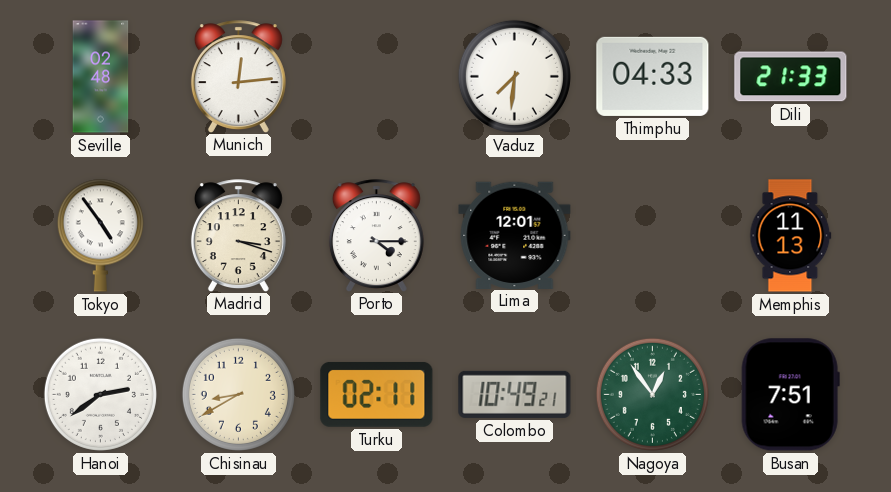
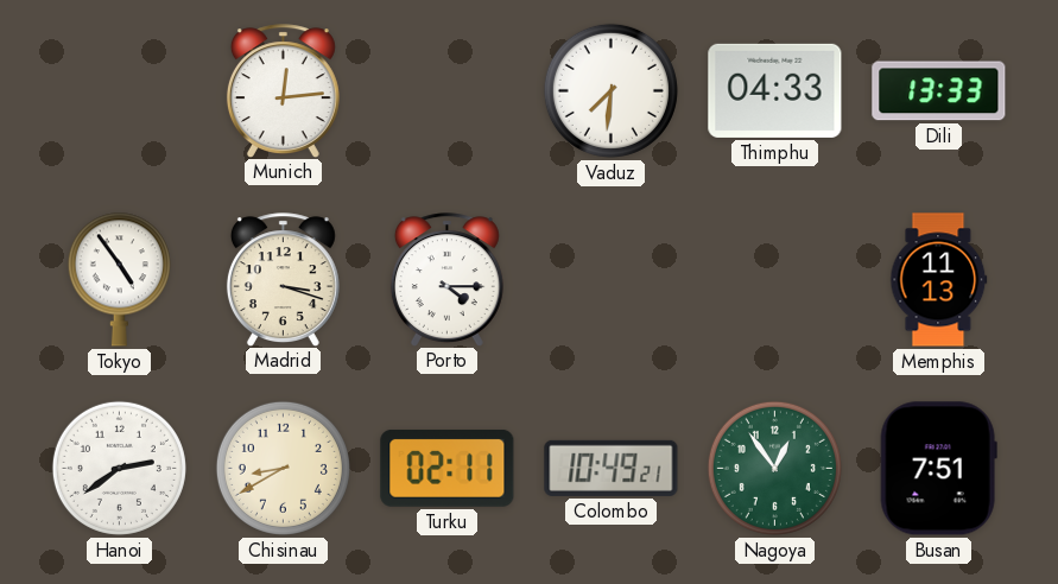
Seville: 02:48 -> none
Dili: 21:33 -> 13:33
Lima: 12:01 -> none
